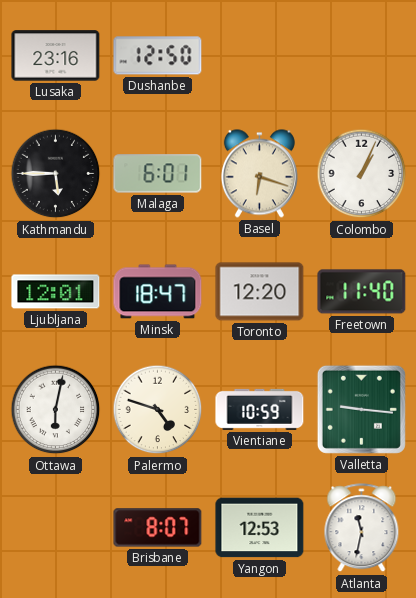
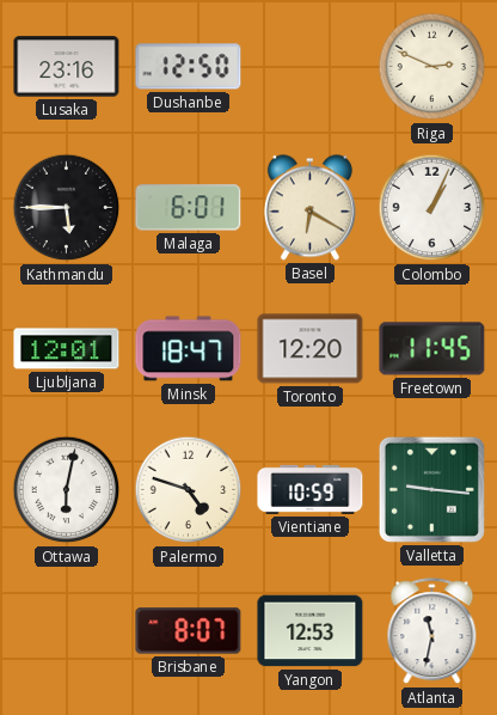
Riga: none -> 2:49
Basel: 6:18 -> 6:20
Freetown: 11:40 -> 11:45
